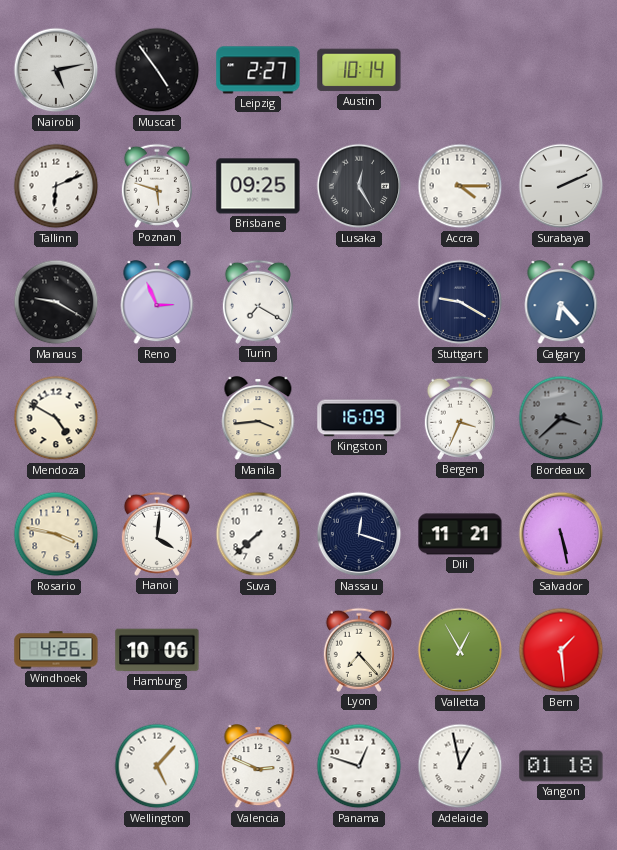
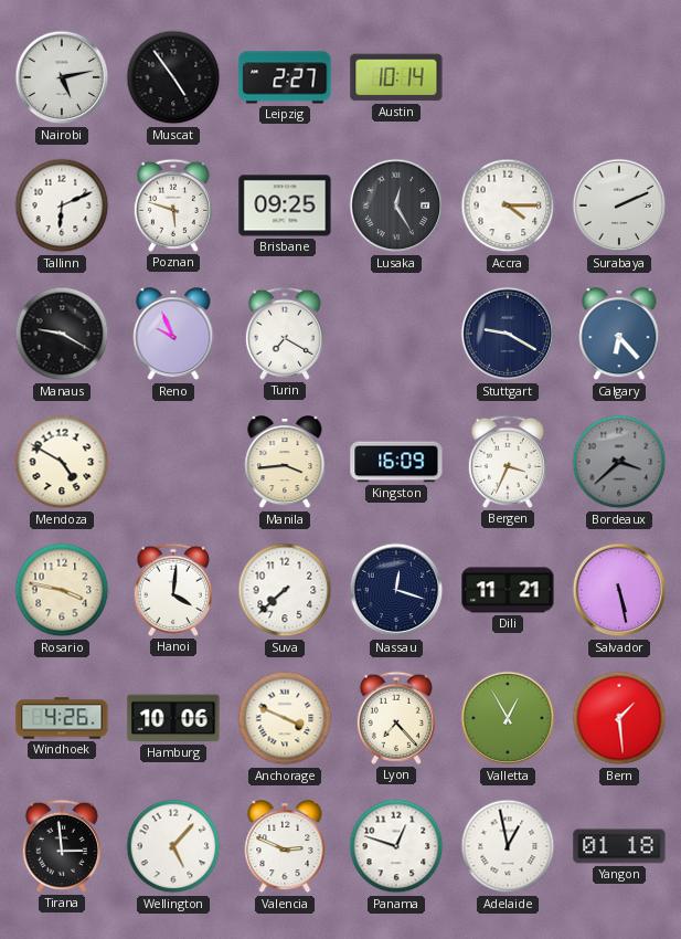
Reno: 2:56 -> 9:56
Anchorage: none -> 3:49
Tirana: none -> 2:59
